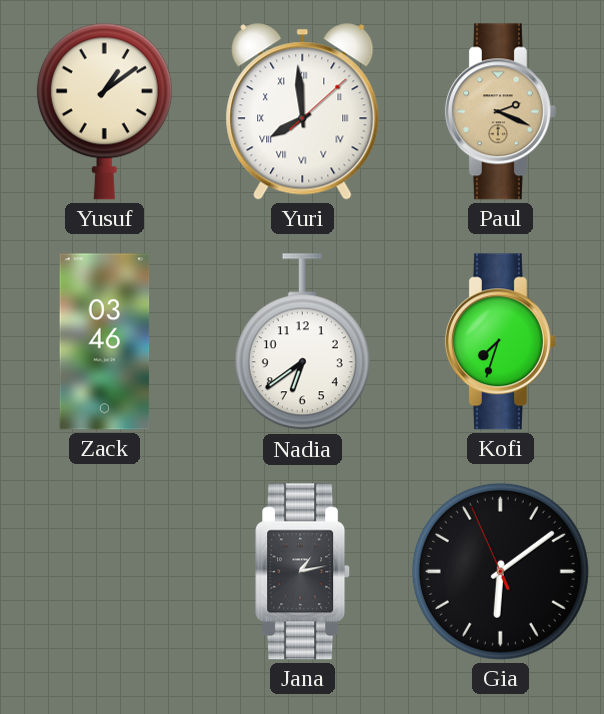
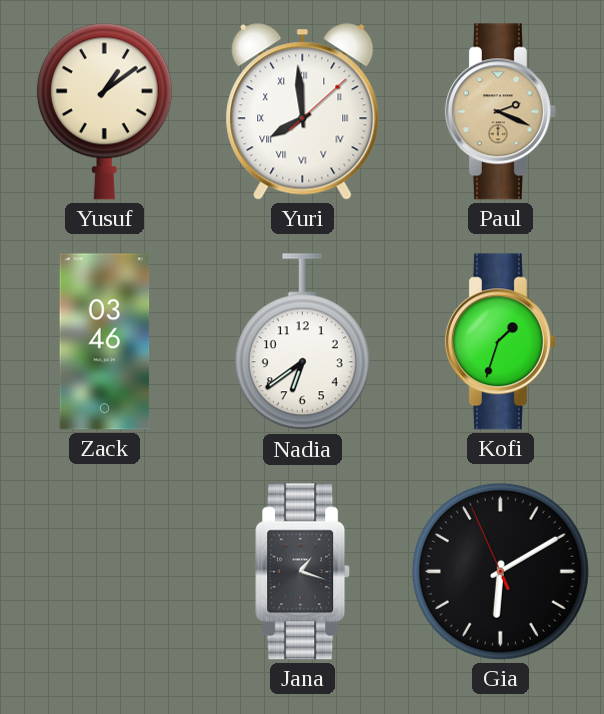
Kofi: 7:33 -> 1:33
Jana: 1:13 -> 1:18
Gia: 6:08 -> 6:09
